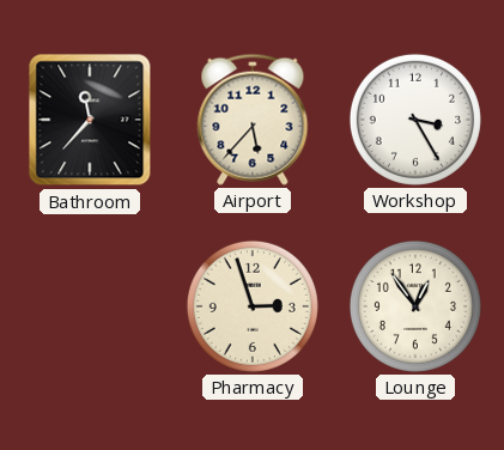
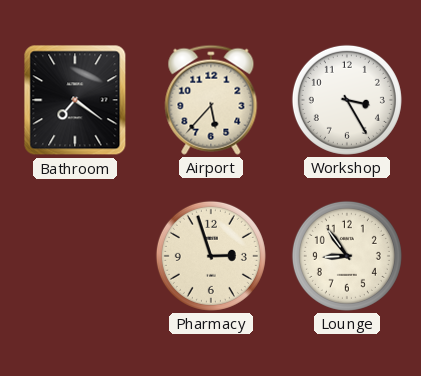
Bathroom: 11:37 -> 7:21
Lounge: 12:54 -> 8:54
